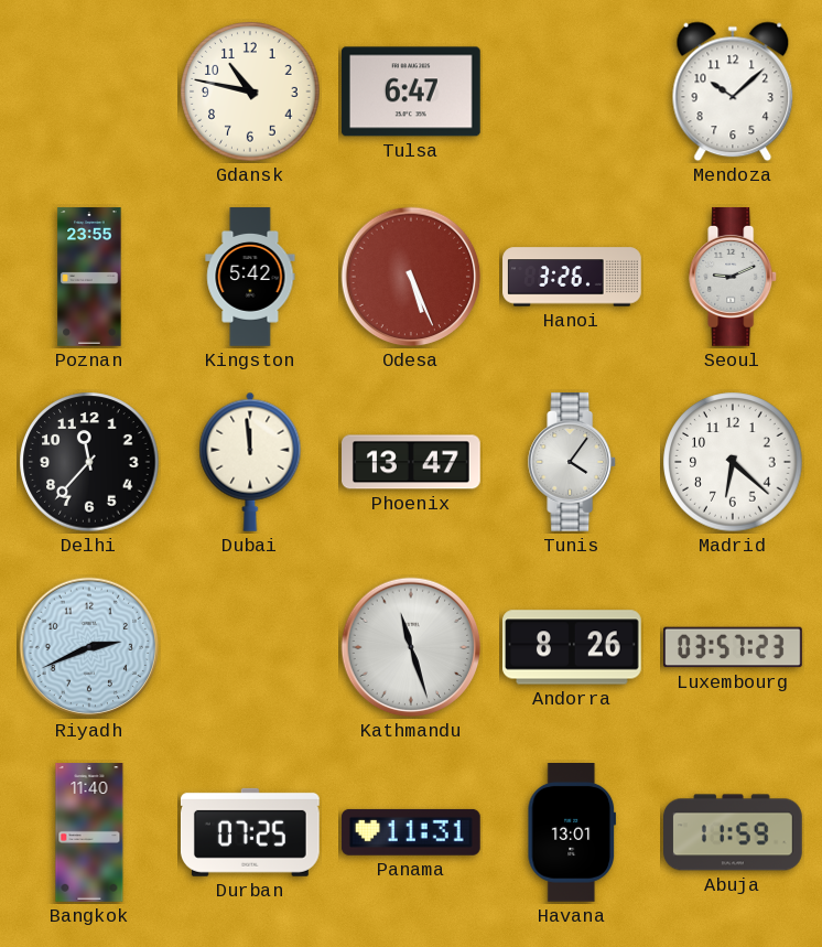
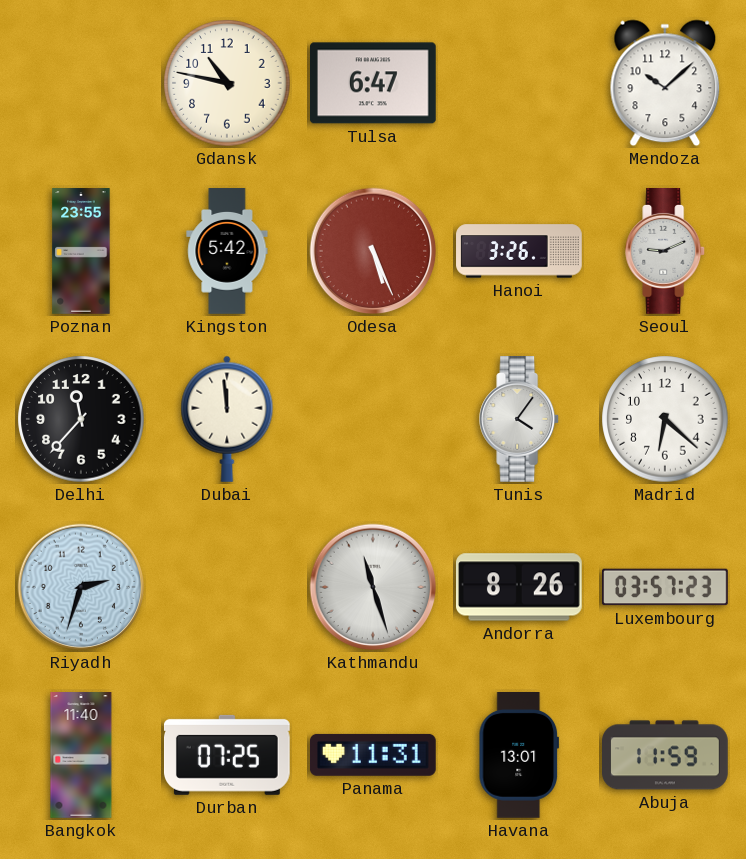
Phoenix: 13:47 -> none
Riyadh: 2:41 -> 2:33
